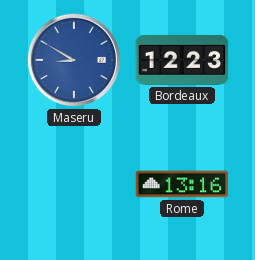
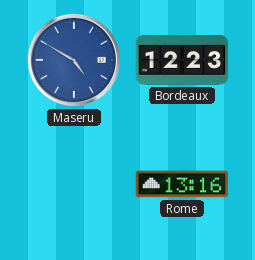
Maseru: 8:50 -> 4:50
